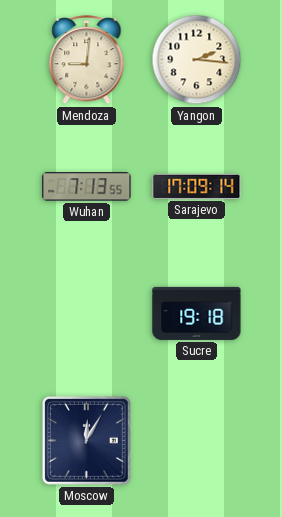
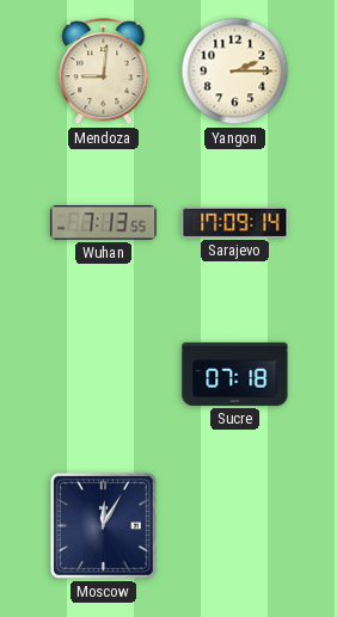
Yangon: 2:16 -> 2:15
Sucre: 19:18 -> 07:18
